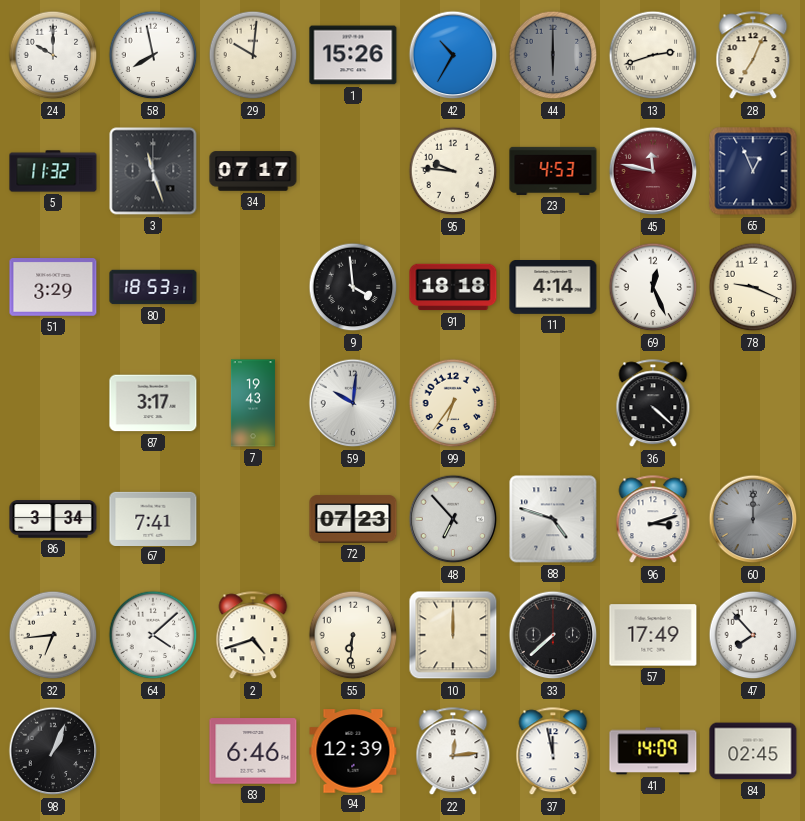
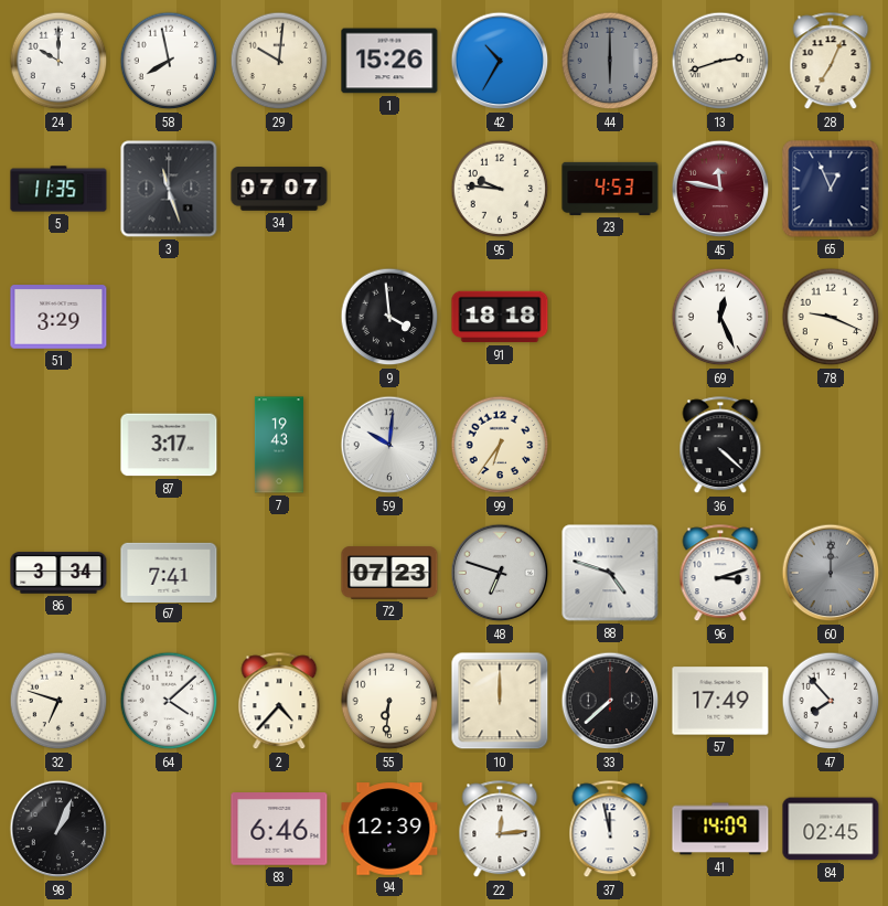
5: 11:32 -> 11:35
34: 07:17 -> 07:07
80: 18:53 -> none
11: 4:14 -> none
48: 6:53 -> 6:48
32: 6:44 -> 6:48
2: 4:42 -> 4:37
